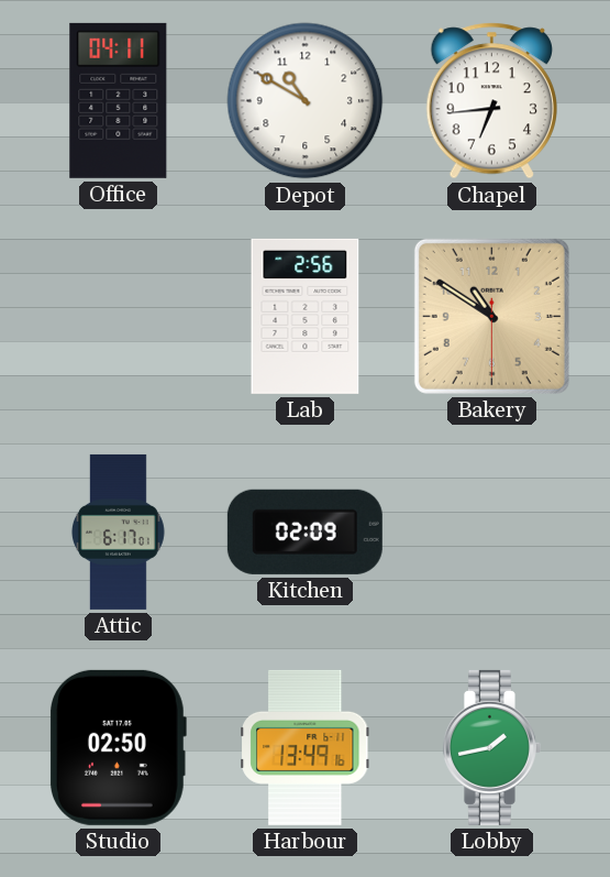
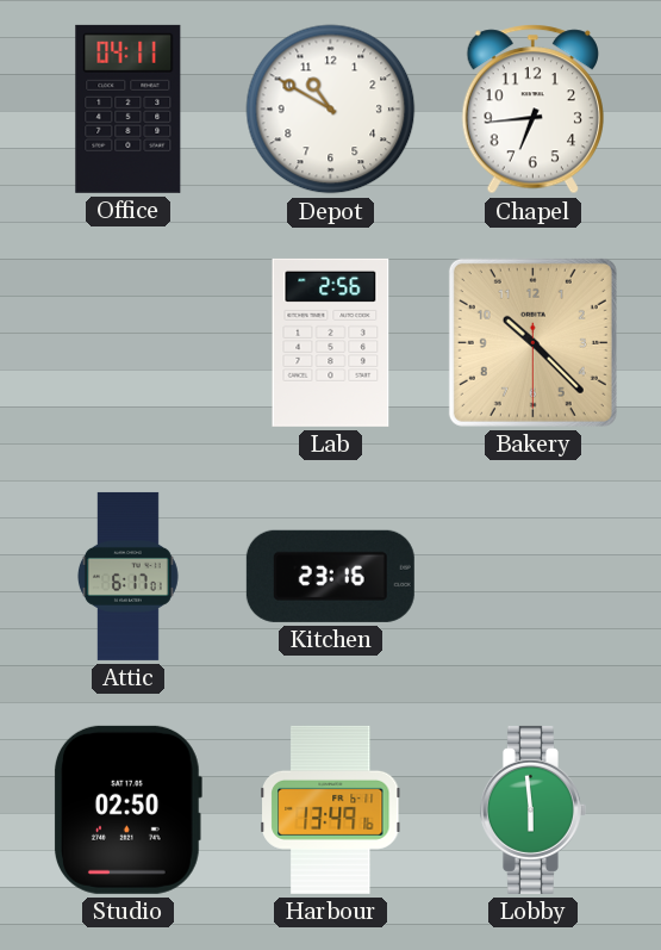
Bakery: 10:50 -> 10:22
Kitchen: 02:09 -> 23:16
Lobby: 1:43 -> 5:59
